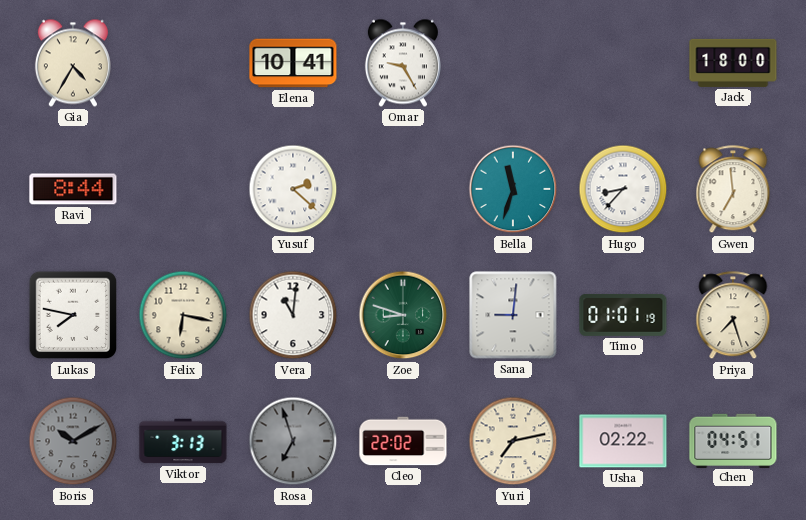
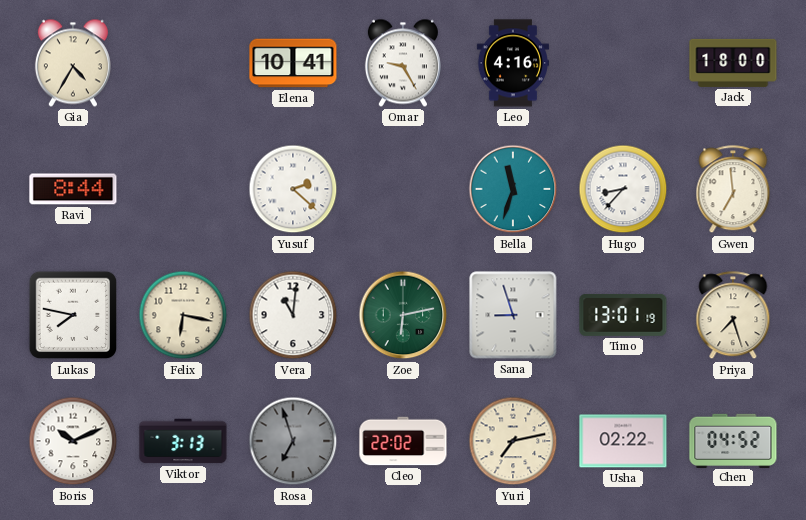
Leo: none -> 4:16
Zoe: 8:48 -> 6:13
Sana: 9:01 -> 8:57
Timo: 01:01 -> 13:01
Boris: 10:10 -> 10:11
Boris dial: grey -> white
Chen: 04:51 -> 04:52
